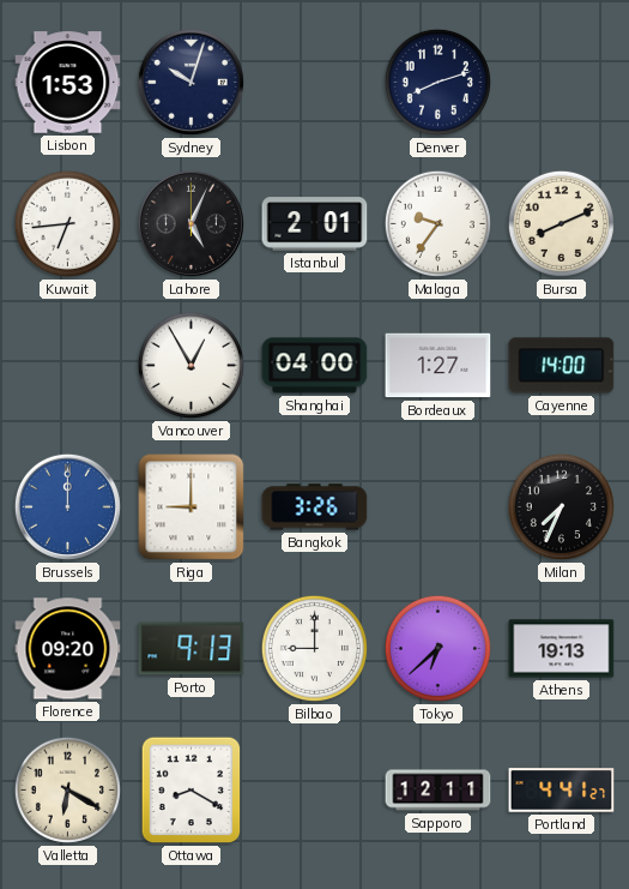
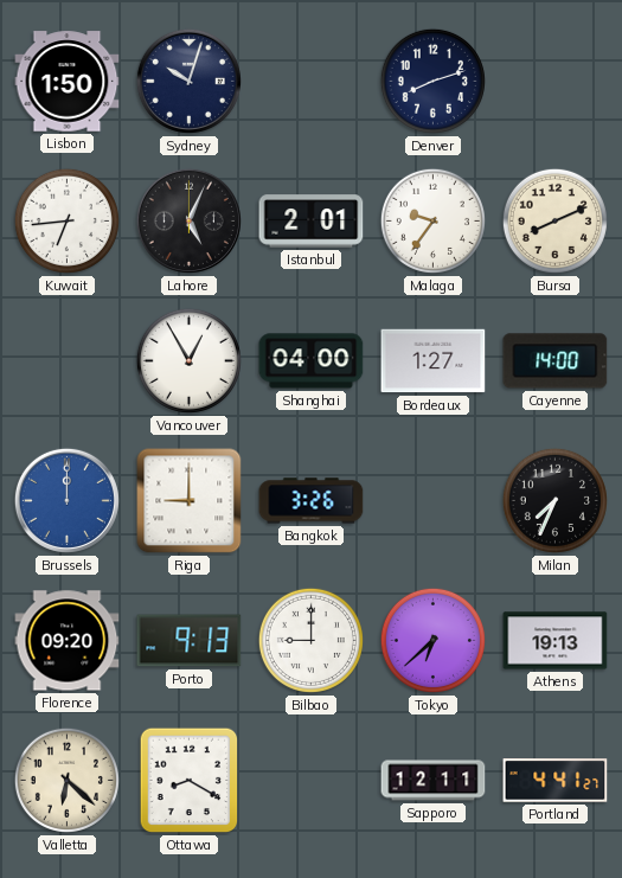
Lisbon: 1:53 -> 1:50
Valletta: 6:20 -> 6:22
